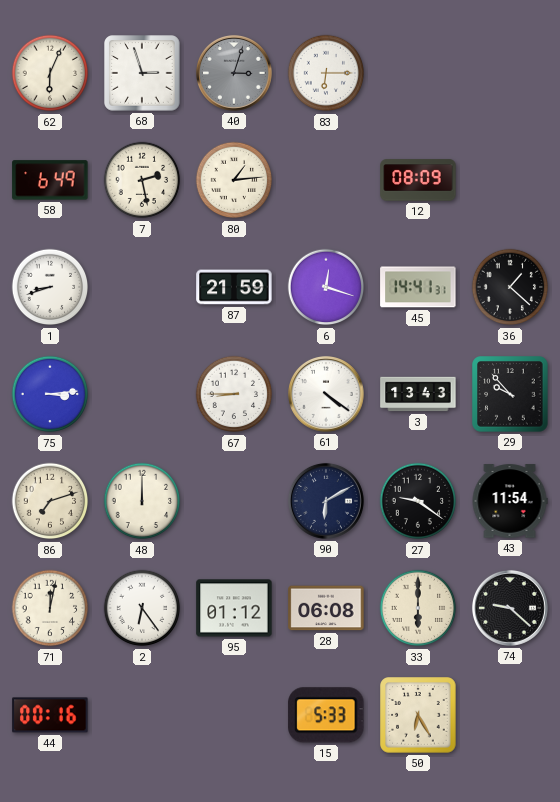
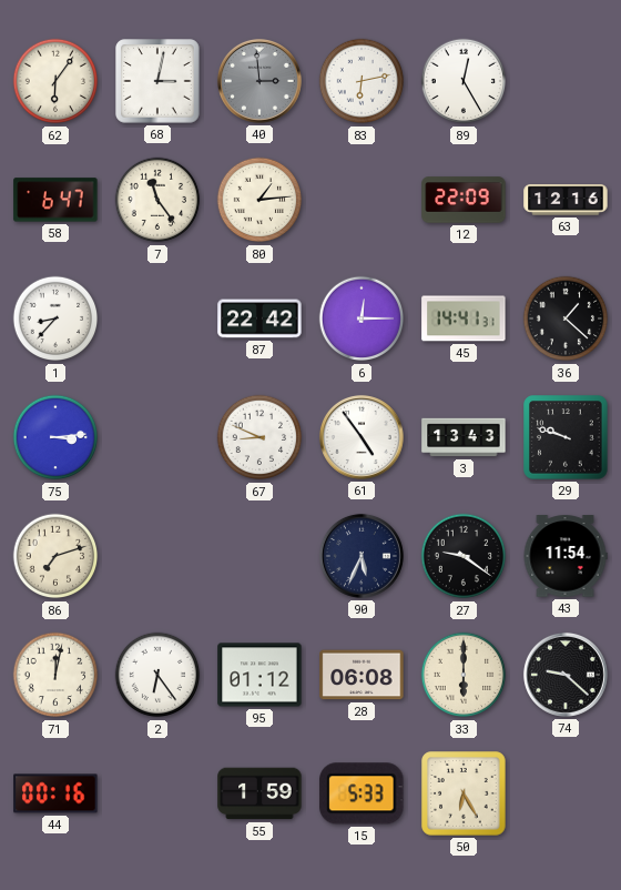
62: 6:04 -> 6:06
68: 2:57 -> 3:02
40: 3:03 -> 2:59
83: 6:15 -> 6:13
89: none -> 12:25
58: 6:49 -> 6:47
7: 2:28 -> 11:24
12: 08:09 -> 22:09
63: none -> 12:16
1: 8:42 -> 8:37
87: 21:59 -> 22:42
6: 12:18 -> 12:15
67: 8:45 -> 8:49
61: 4:21 -> 4:54
29: 9:53 -> 9:48
48: 12:00 -> none
90: 6:10 -> 5:34
55: none -> 1:59
